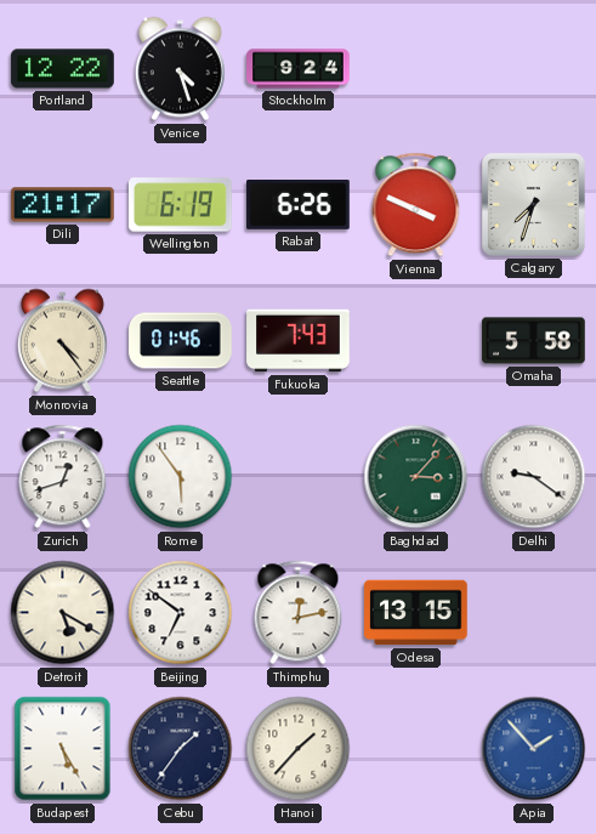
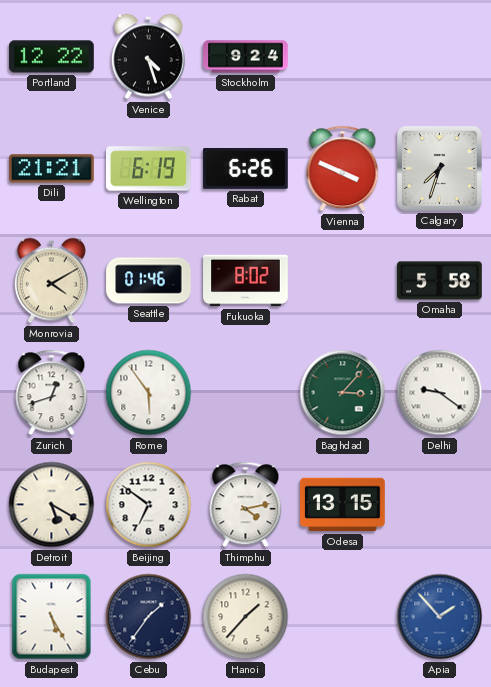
Dili: 21:17 -> 21:21
Monrovia: 4:24 -> 4:10
Fukuoka: 7:43 -> 8:02
Thimphu: 12:13 -> 4:13
